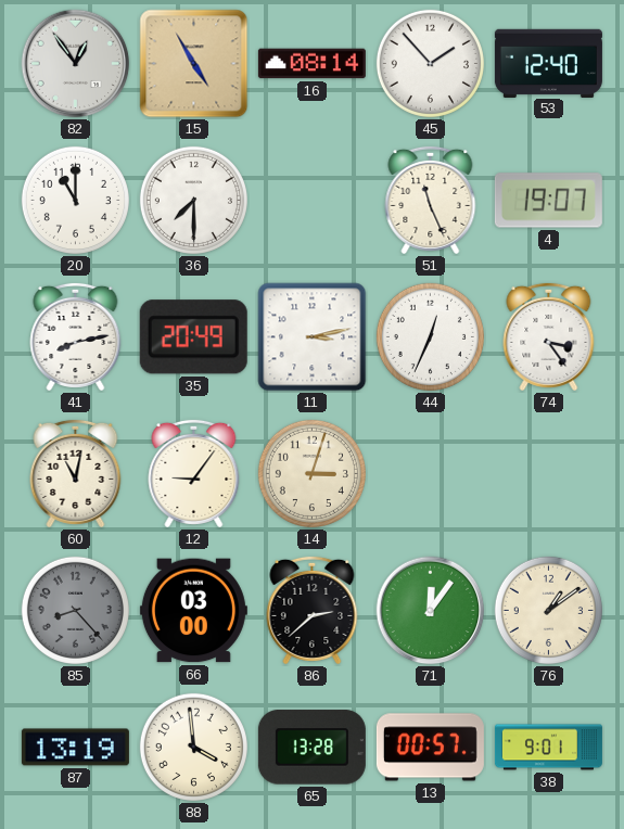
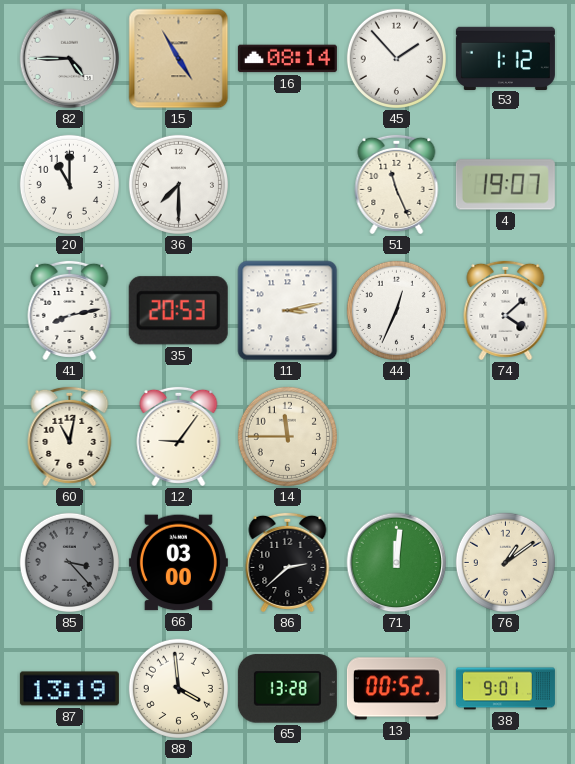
82: 12:54 -> 4:45
53: 12:40 -> 1:12
35: 20:49 -> 20:53
74: 3:24 -> 4:08
14: 3:03 -> 11:45
85: 8:23 -> 3:23
71: 12:06 -> 12:01
13: 00:57 -> 00:52
